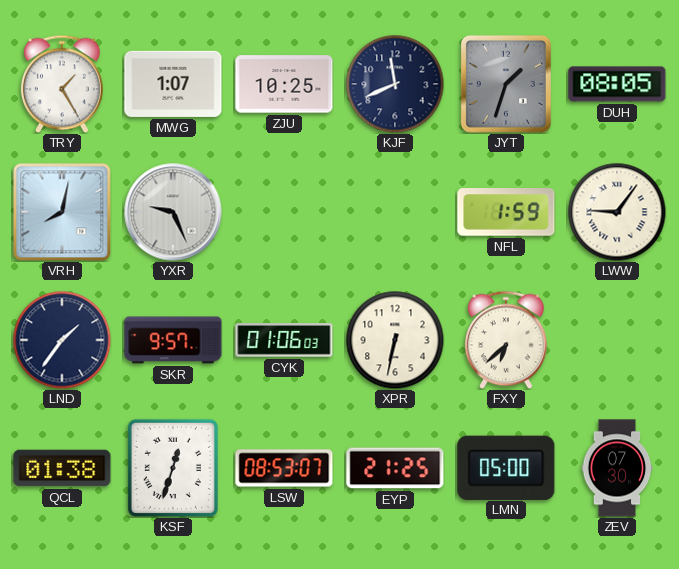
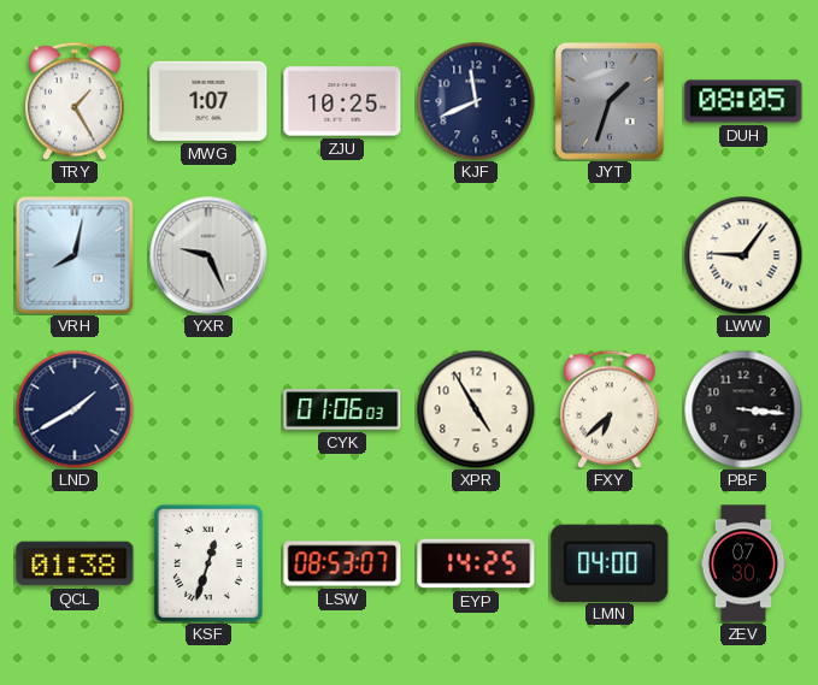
NFL: 1:59 -> none
LND: 1:36 -> 1:40
SKR: 9:57 -> none
XPR: 6:32 -> 4:55
PBF: none -> 3:16
EYP: 21:25 -> 14:25
LMN: 05:00 -> 04:00
